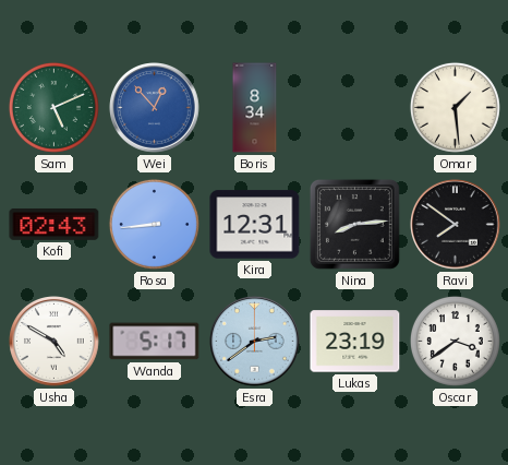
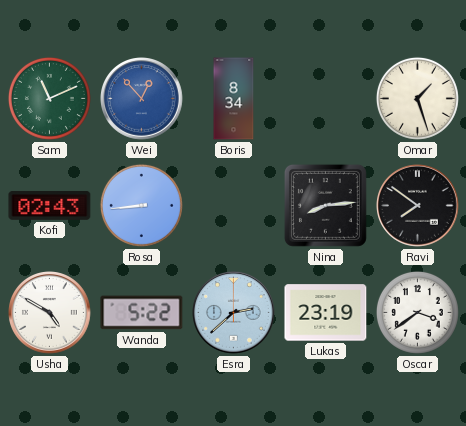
Sam: 5:11 -> 11:11
Omar: 1:29 -> 1:27
Kira: 12:31 -> none
Wanda: 5:17 -> 5:22
Esra: 2:39 -> 2:38
